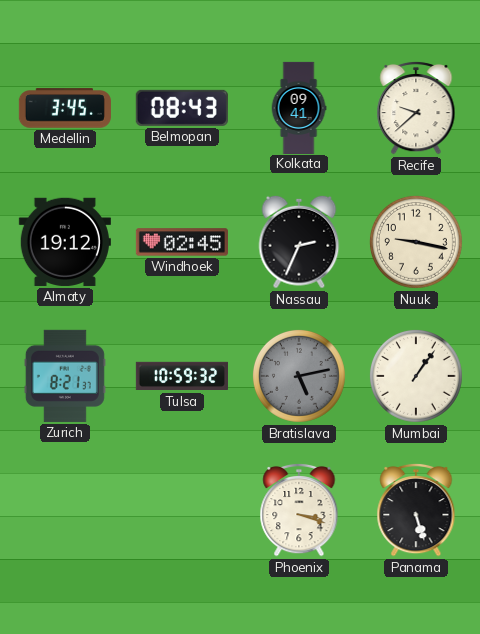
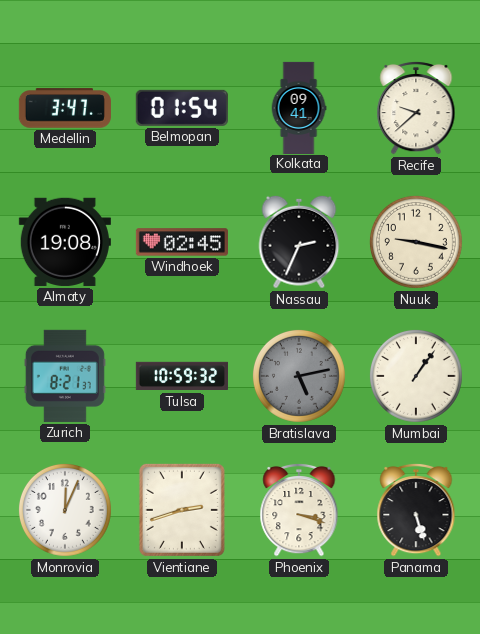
Medellin: 3:45 -> 3:47
Belmopan: 08:43 -> 01:54
Almaty: 19:12 -> 19:08
Monrovia: none -> 12:04
Vientiane: none -> 2:42
